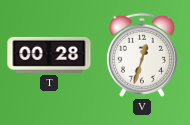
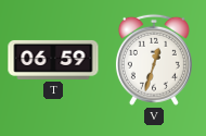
T: 00:28 -> 06:59
